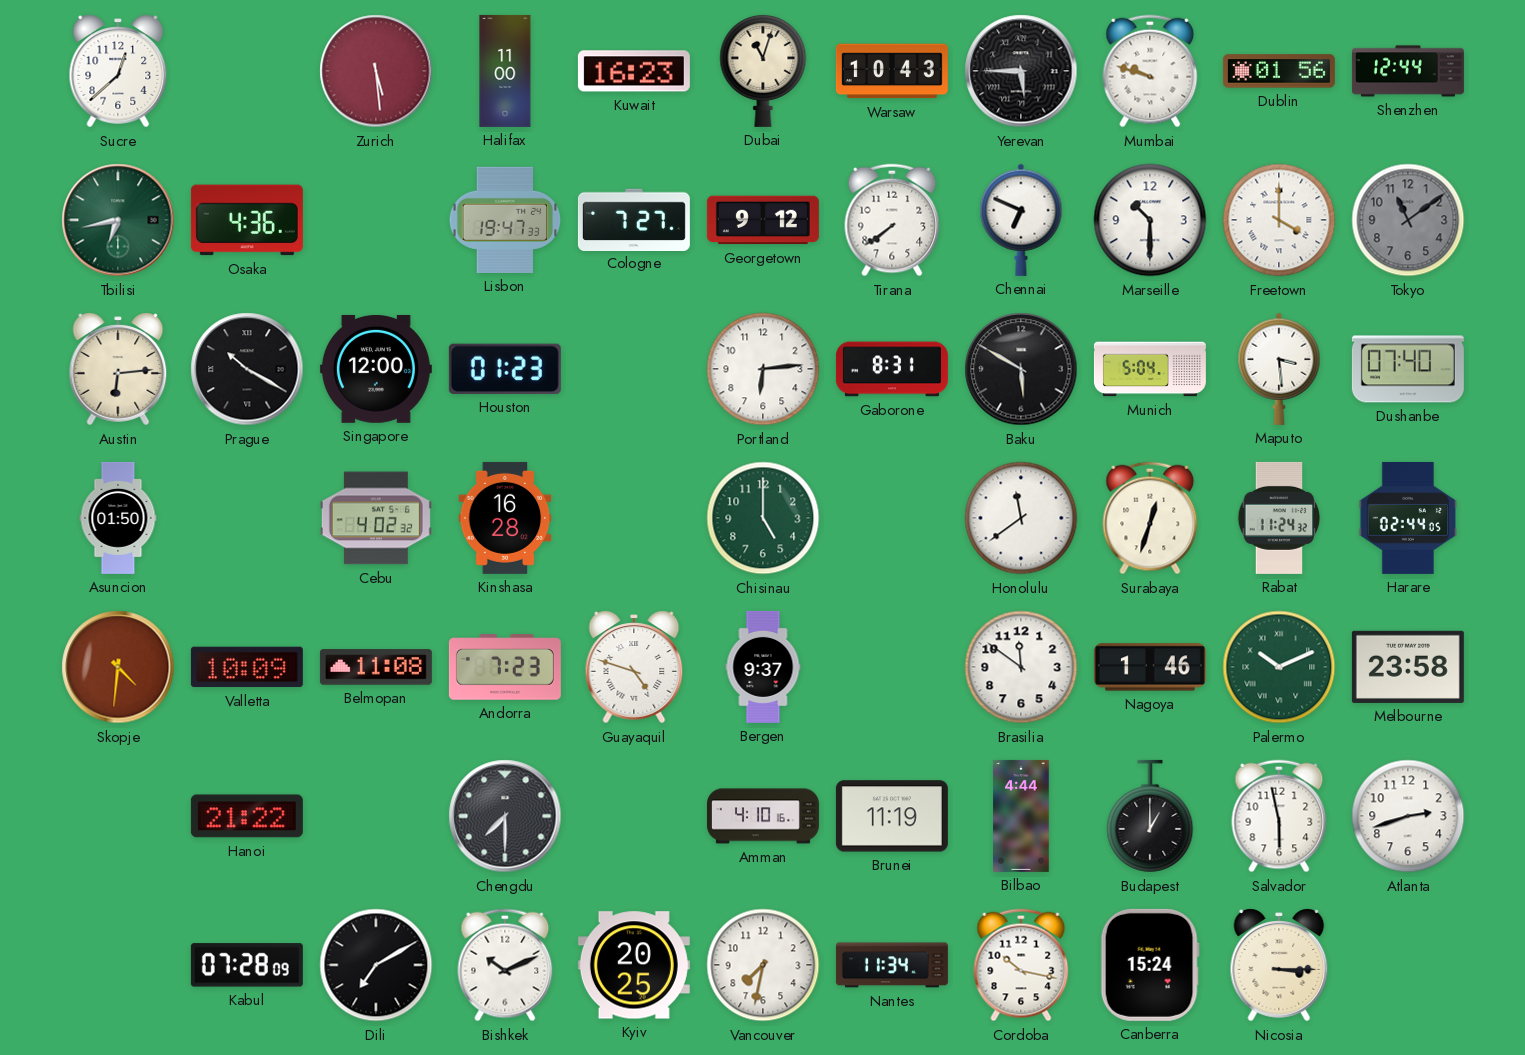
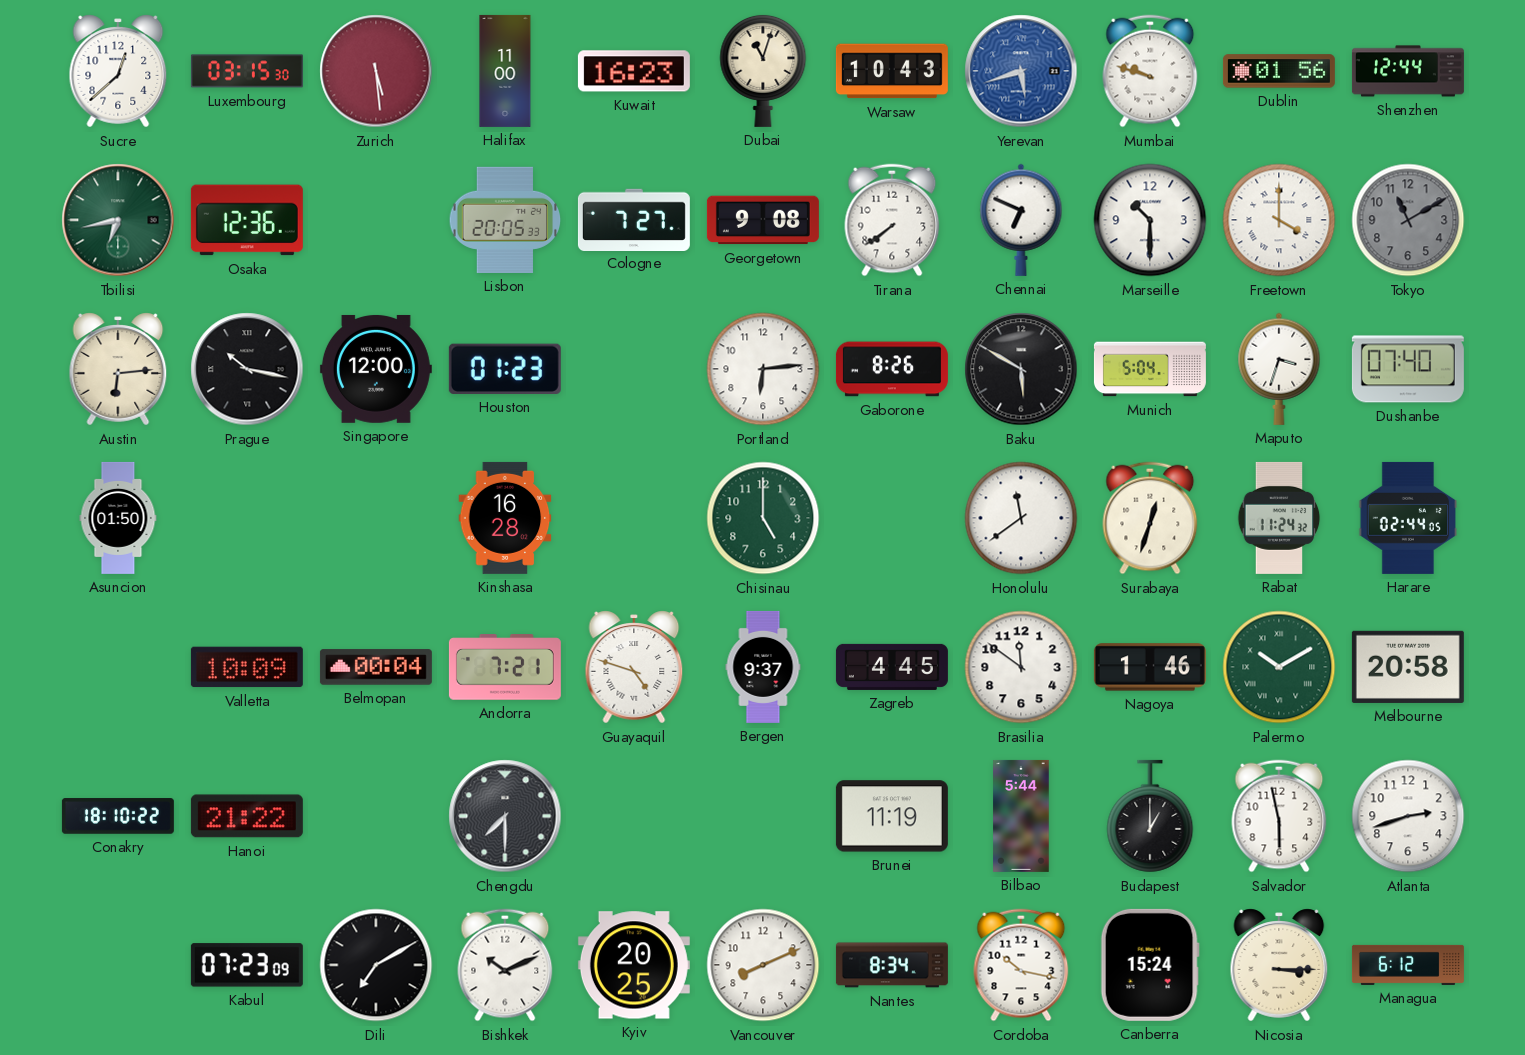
Luxembourg: none -> 03:15
Yerevan: 5:45 -> 5:42
Yerevan dial: black -> blue
Osaka: 4:36 -> 12:36
Lisbon: 19:47 -> 20:05
Georgetown: 9:12 -> 9:08
Tokyo: 11:09 -> 11:10
Prague: 10:20 -> 10:17
Gaborone: 8:31 -> 8:26
Maputo: 3:29 -> 3:33
Cebu: 4:02 -> none
Skopje: 4:31 -> none
Belmopan: 11:08 -> 00:04
Andorra: 7:23 -> 7:21
Zagreb: none -> 4:45
Palermo: 10:11 -> 10:10
Melbourne: 23:58 -> 20:58
Conakry: none -> 18:10
Amman: 4:10 -> none
Bilbao: 4:44 -> 5:44
Kabul: 07:28 -> 07:23
Vancouver: 7:32 -> 8:11
Nantes: 11:34 -> 8:34
Managua: none -> 6:12
